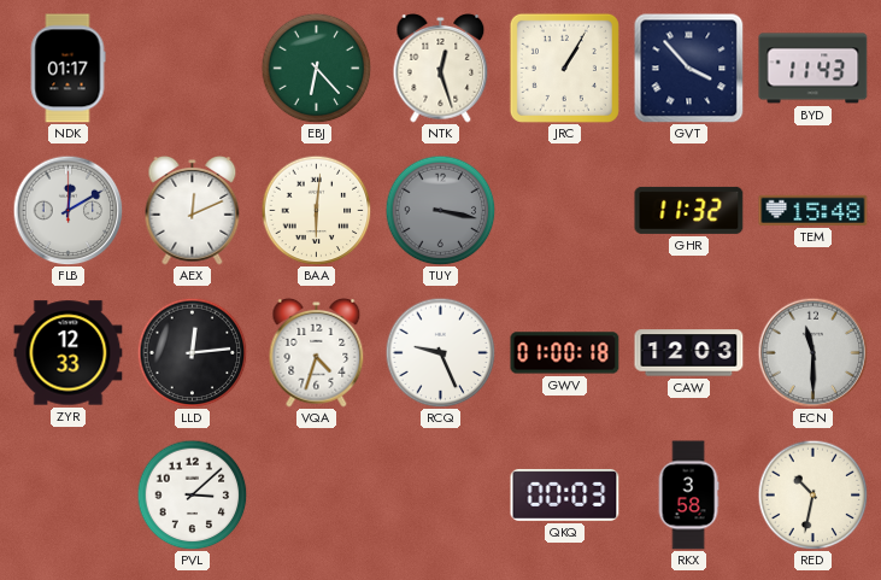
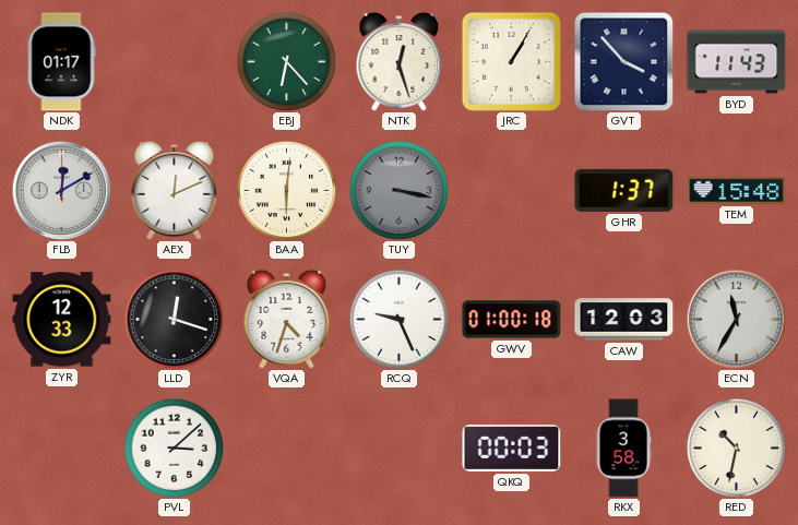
GHR: 11:32 -> 1:37
LLD: 12:14 -> 12:18
ECN: 11:30 -> 11:35
